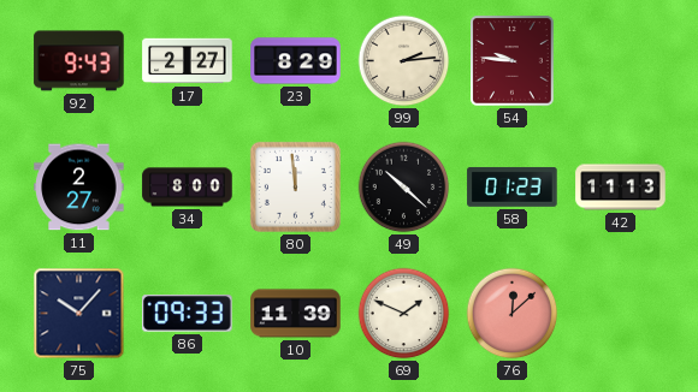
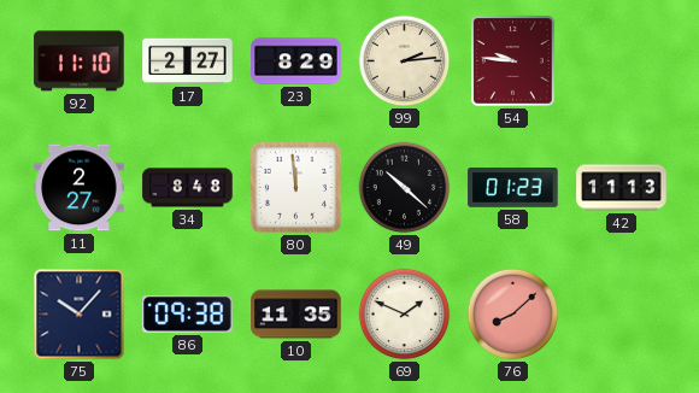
92: 9:43 -> 11:10
34: 8:00 -> 8:48
86: 09:33 -> 09:38
10: 11:39 -> 11:35
76: 12:08 -> 8:08
